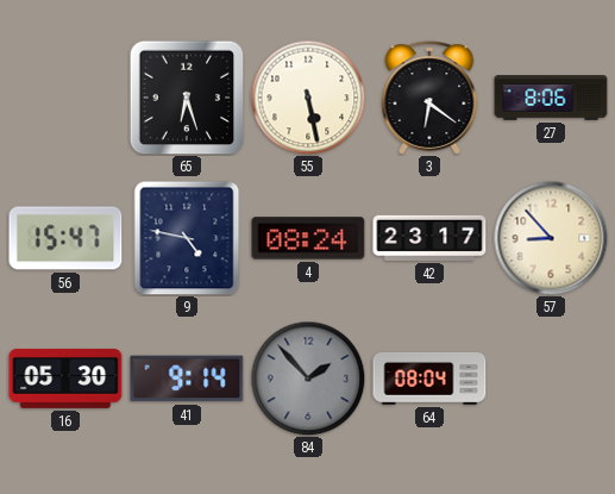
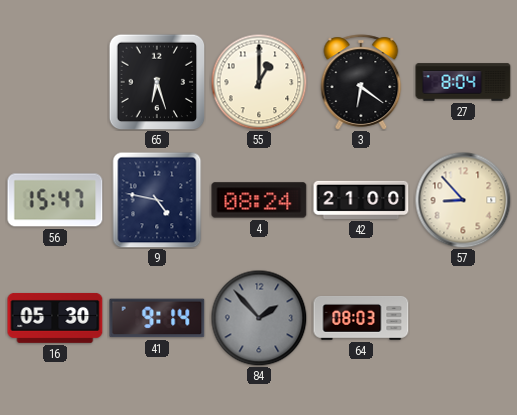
55: 5:28 -> 1:00
27: 8:06 -> 8:04
42: 23:17 -> 21:00
64: 08:04 -> 08:03
